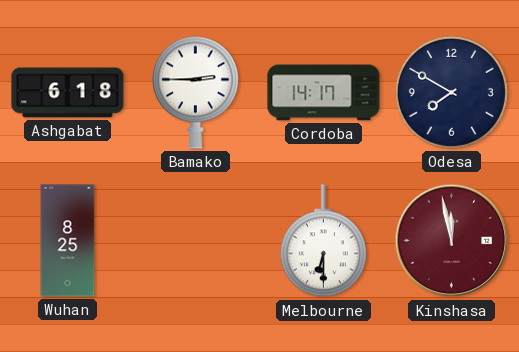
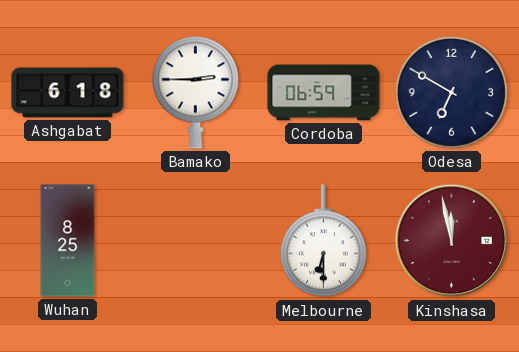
Cordoba: 14:17 -> 06:59
Odesa: 7:50 -> 6:50
